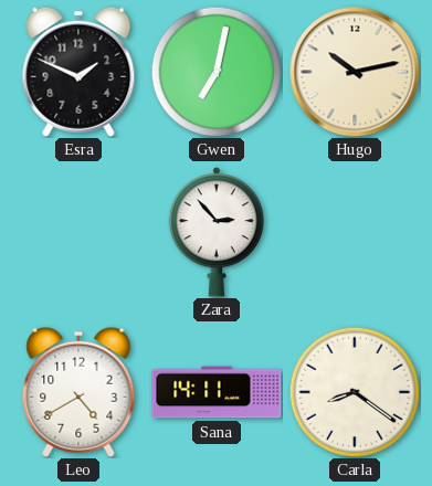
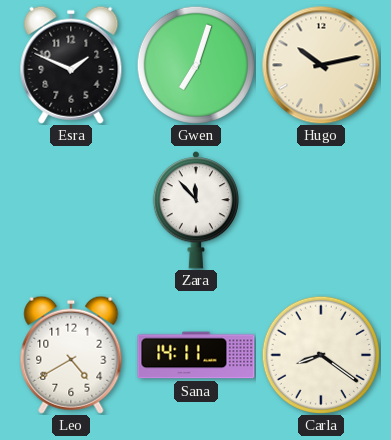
Gwen: 7:02 -> 7:03
Zara: 2:53 -> 11:53
